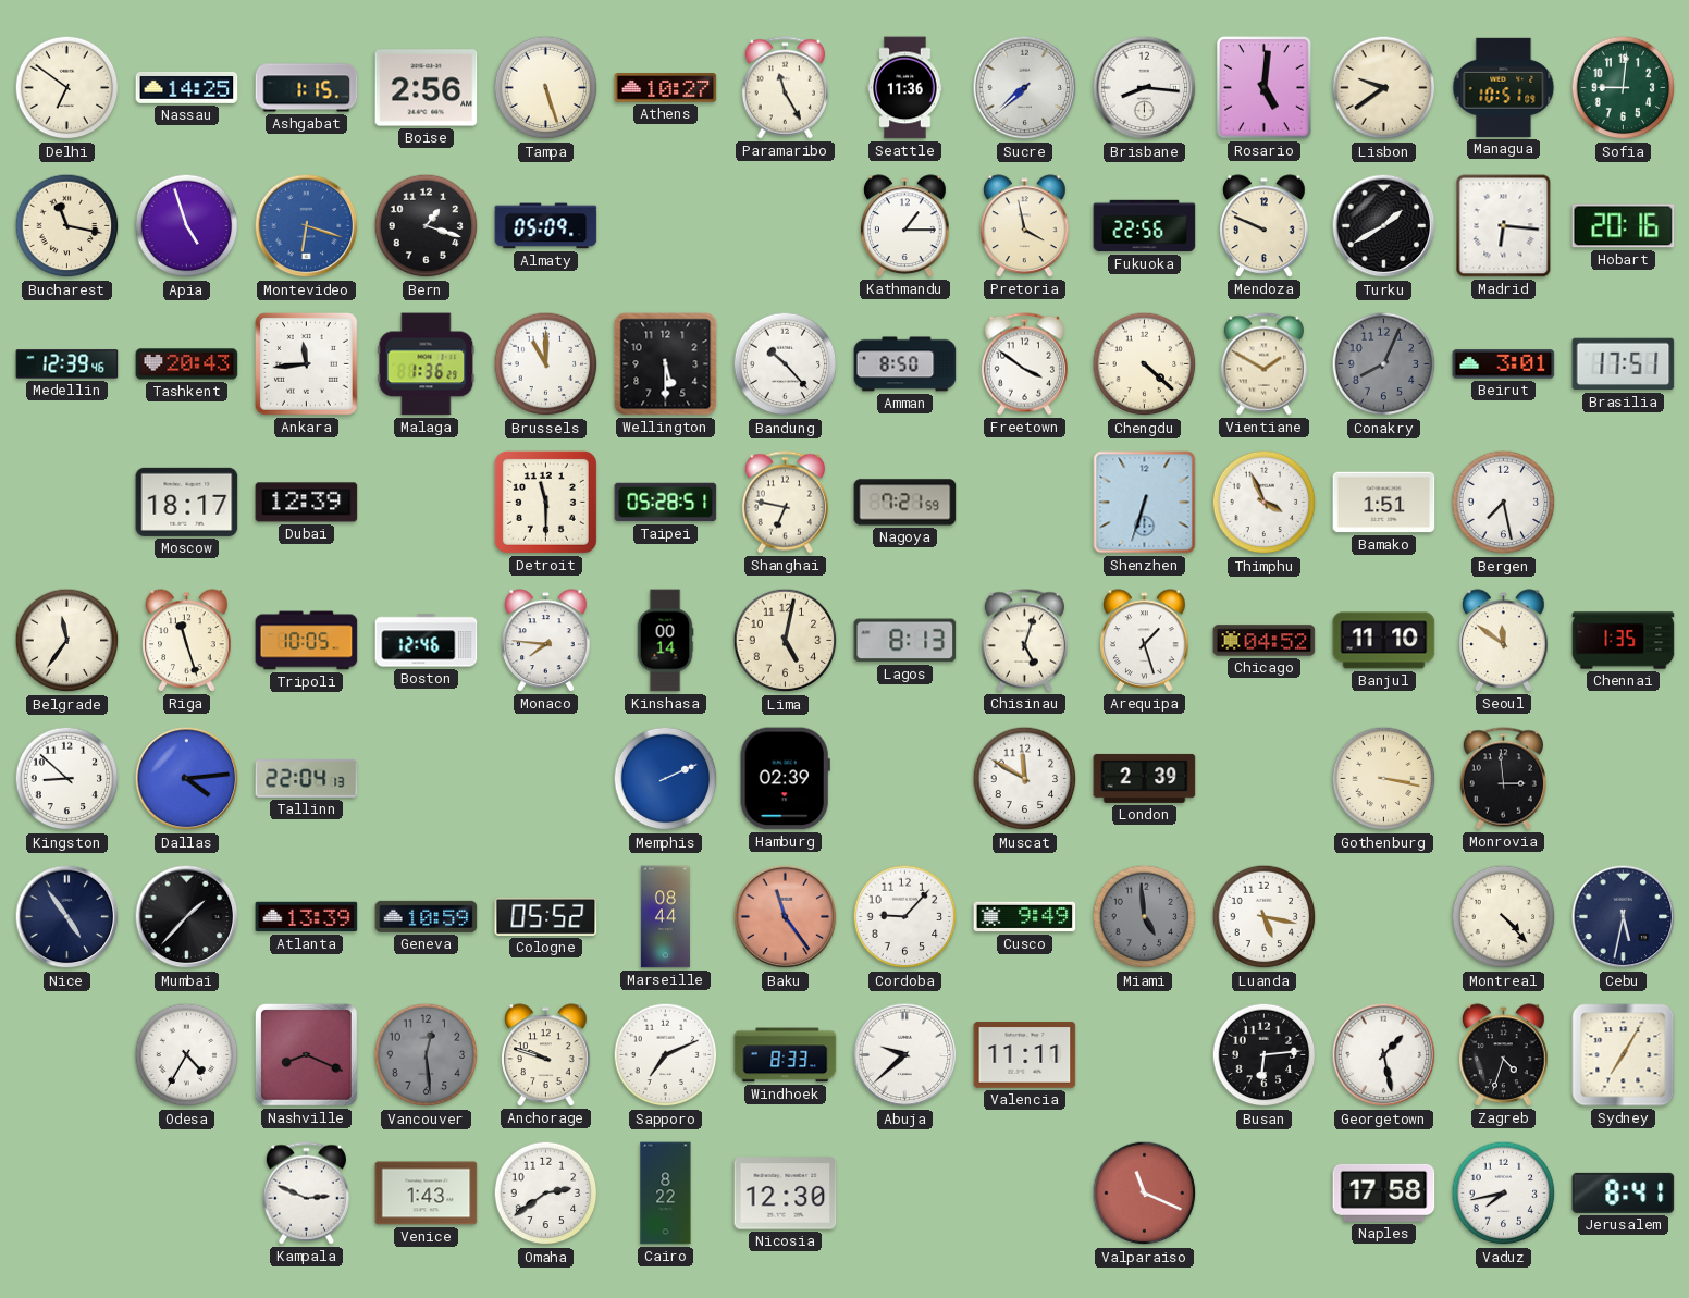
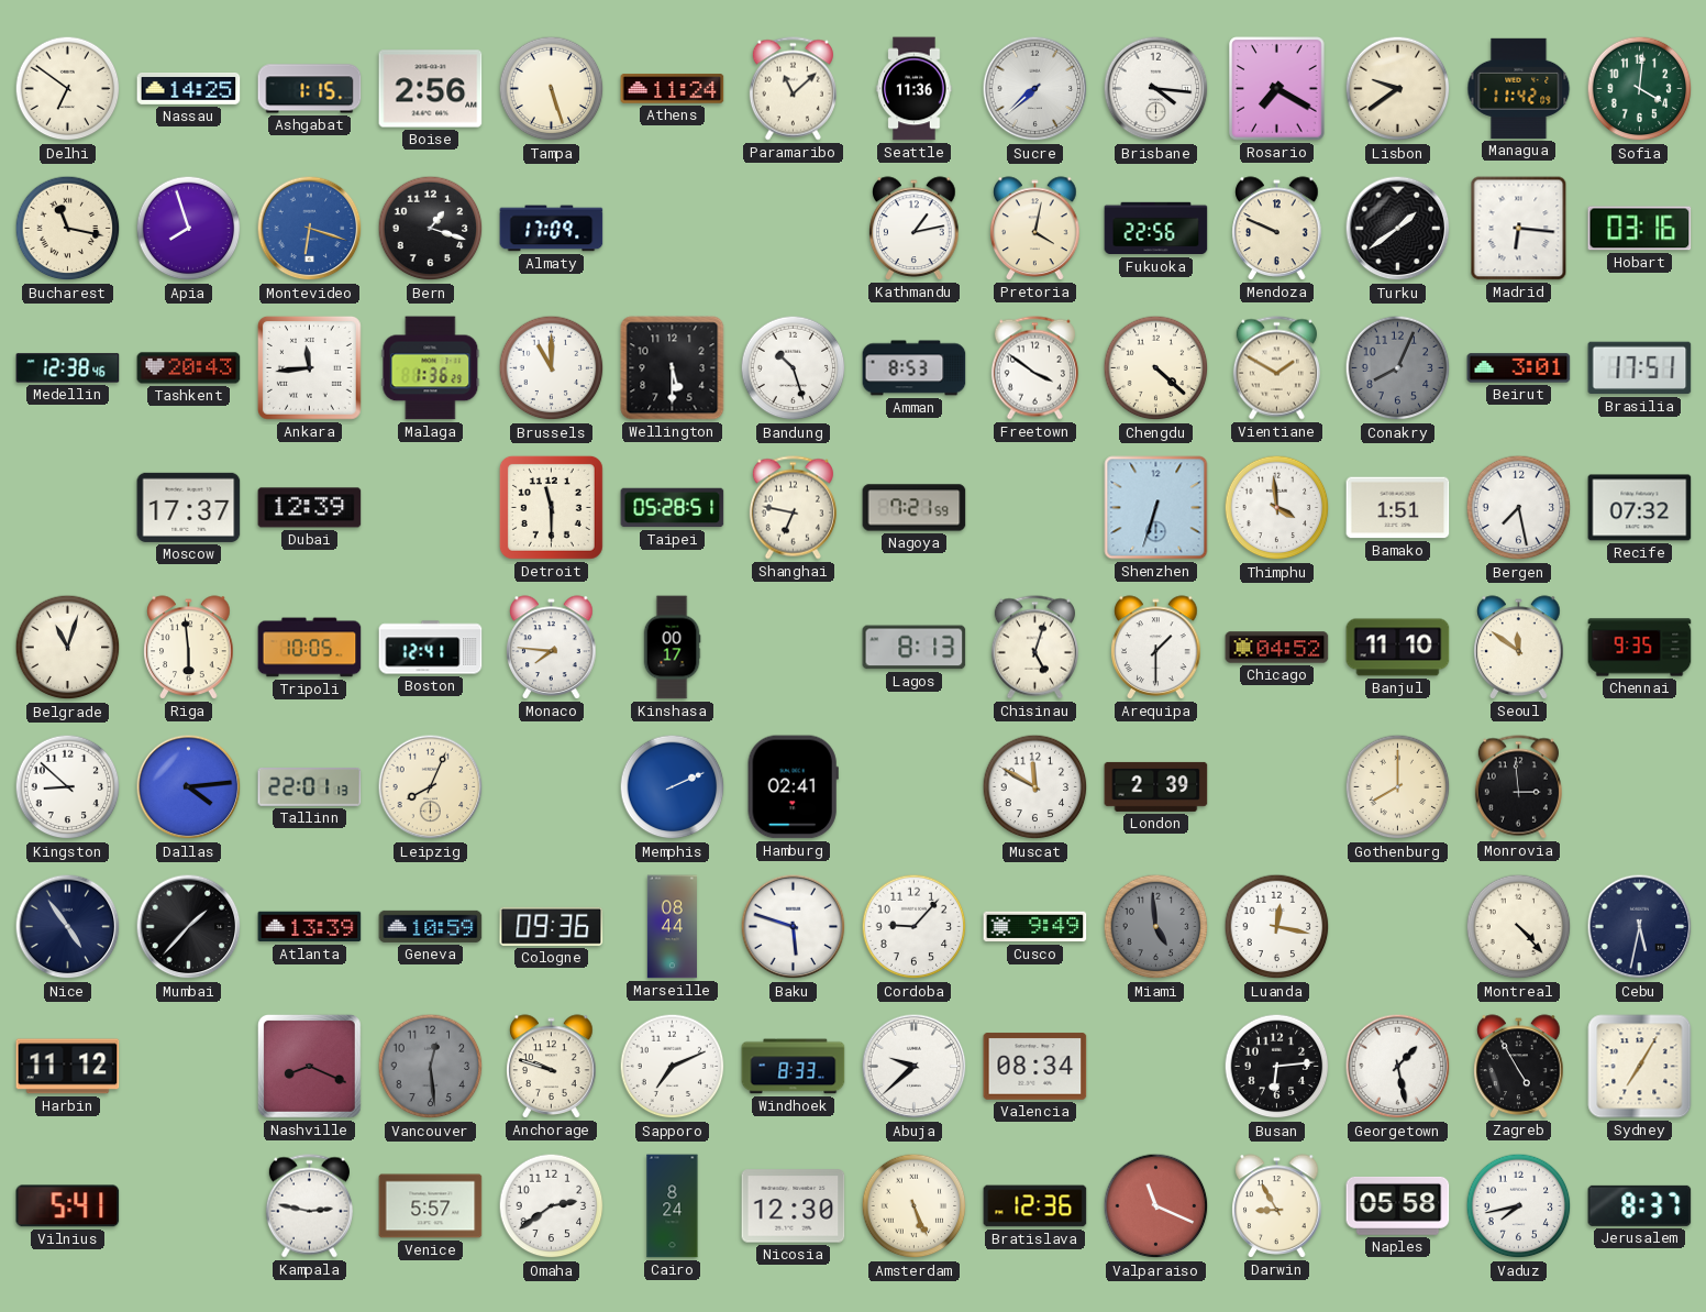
Athens: 10:27 -> 11:24
Paramaribo: 11:25 -> 11:08
Brisbane: 8:16 -> 4:16
Rosario: 5:01 -> 7:20
Managua: 10:51 -> 11:42
Sofia: 9:01 -> 4:01
Apia: 4:57 -> 7:57
Almaty: 05:09 -> 17:09
Kathmandu: 1:15 -> 1:13
Pretoria: 3:58 -> 4:02
Turku: 1:40 -> 1:39
Hobart: 20:16 -> 03:16
Medellin: 12:39 -> 12:38
Bandung: 10:23 -> 10:27
Amman: 8:50 -> 8:53
Moscow: 18:17 -> 17:37
Thimphu: 3:56 -> 3:59
Recife: none -> 07:32
Belgrade: 11:36 -> 11:03
Riga: 11:27 -> 5:59
Boston: 12:46 -> 12:41
Kinshasa: 00:14 -> 00:17
Lima: 5:02 -> none
Arequipa: 1:27 -> 1:30
Chennai: 1:35 -> 9:35
Tallinn: 22:04 -> 22:01
Leipzig: none -> 8:04
Hamburg: 02:39 -> 02:41
Gothenburg: 3:17 -> 8:00
Cologne: 05:52 -> 09:36
Baku: 11:24 -> 5:48
Baku dial: salmon -> white
Luanda: 5:17 -> 12:17
Harbin: none -> 11:12
Odesa: 4:35 -> none
Valencia: 11:11 -> 08:34
Zagreb: 4:33 -> 4:55
Vilnius: none -> 5:41
Kampala: 2:49 -> 2:47
Venice: 1:43 -> 5:57
Cairo: 8:22 -> 8:24
Amsterdam: none -> 5:26
Bratislava: none -> 12:36
Darwin: none -> 8:55
Naples: 17:58 -> 05:58
Jerusalem: 8:41 -> 8:37
